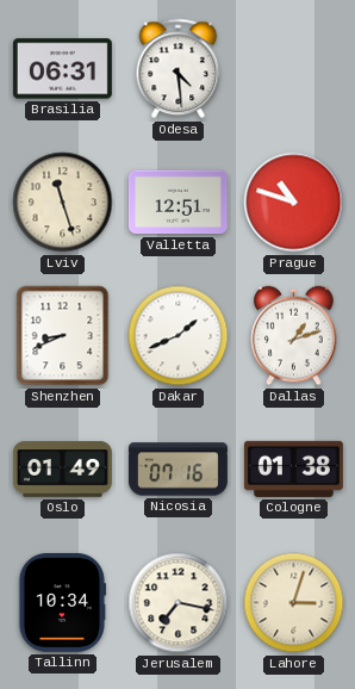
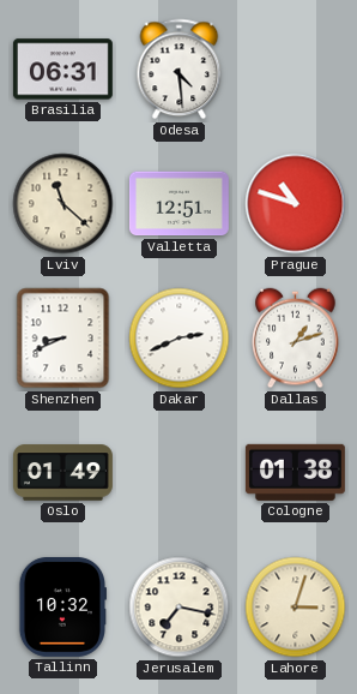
Lviv: 11:27 -> 11:22
Dakar: 1:41 -> 2:41
Nicosia: 07:16 -> none
Tallinn: 10:34 -> 10:32
